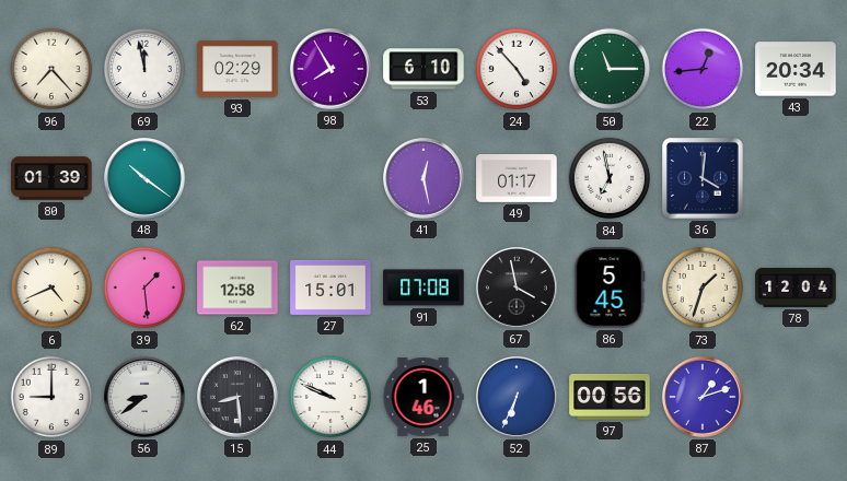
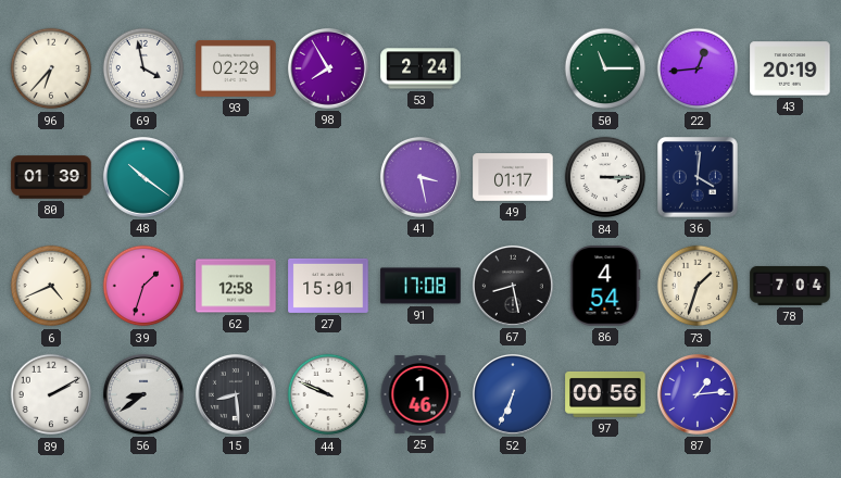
96: 7:23 -> 6:37
69: 11:58 -> 3:58
53: 6:10 -> 2:24
24: 4:53 -> none
43: 20:34 -> 20:19
41: 12:28 -> 3:28
84: 6:58 -> 3:15
39: 1:29 -> 1:33
91: 07:08 -> 17:08
67: 3:58 -> 8:28
86: 5:45 -> 4:54
78: 12:04 -> 7:04
89: 9:00 -> 2:10
87: 1:12 -> 1:14
